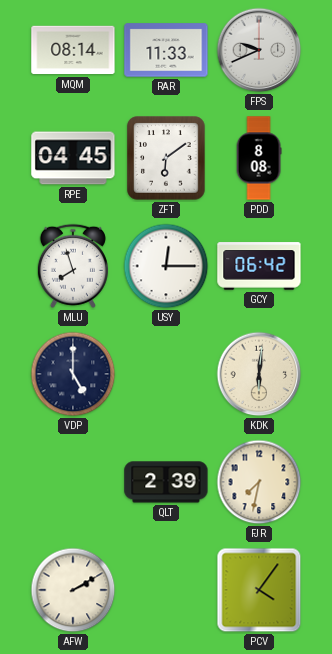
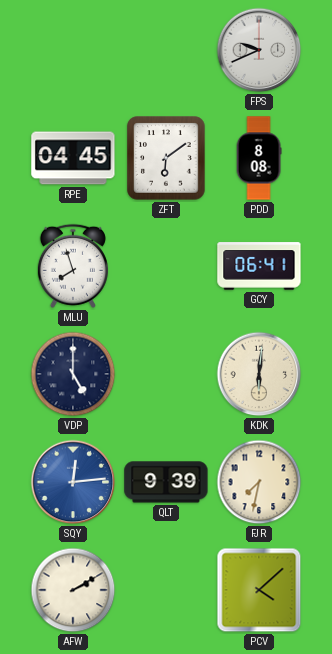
MQM: 08:14 -> none
RAR: 11:33 -> none
USY: 12:15 -> none
GCY: 06:42 -> 06:41
SQY: none -> 12:14
QLT: 2:39 -> 9:39
PCV: 4:06 -> 4:08
